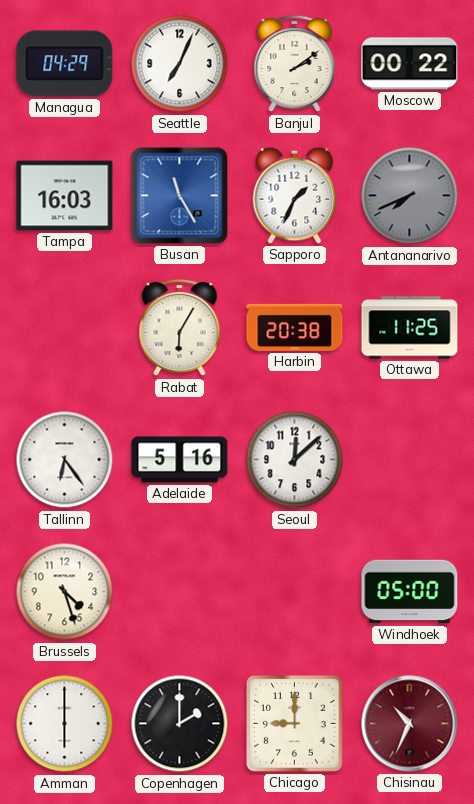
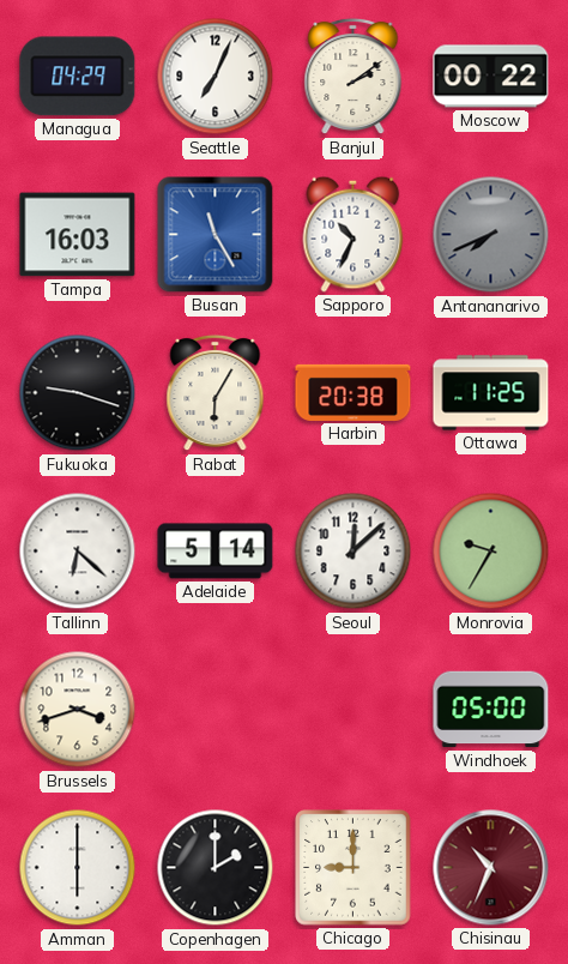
Sapporo: 1:34 -> 10:34
Fukuoka: none -> 9:18
Tallinn: 6:24 -> 6:22
Adelaide: 5:16 -> 5:14
Monrovia: none -> 9:35
Brussels: 4:27 -> 3:42
